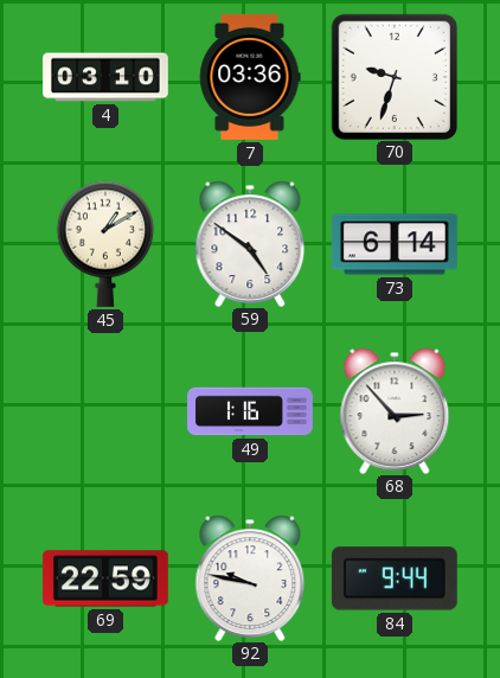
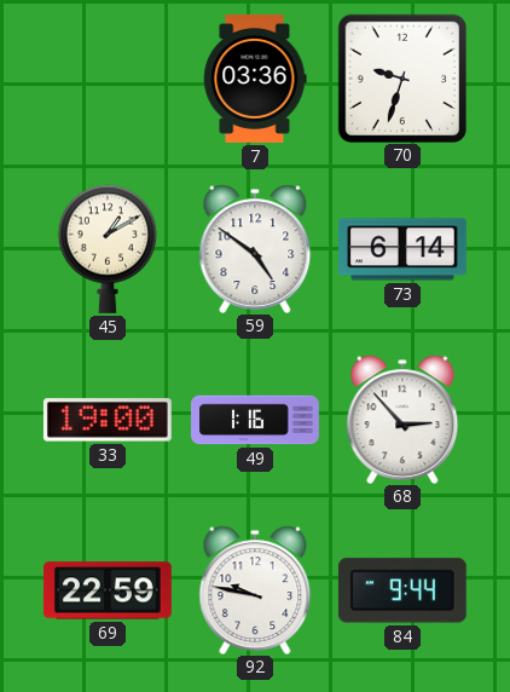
4: 03:10 -> none
33: none -> 19:00
